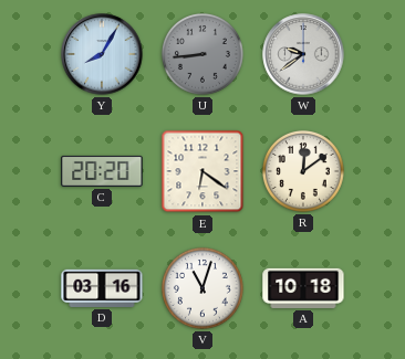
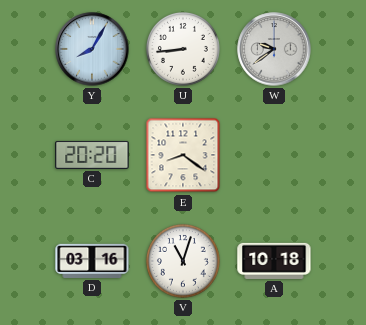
U dial: grey -> white
E: 6:21 -> 8:21
R: 12:09 -> none
